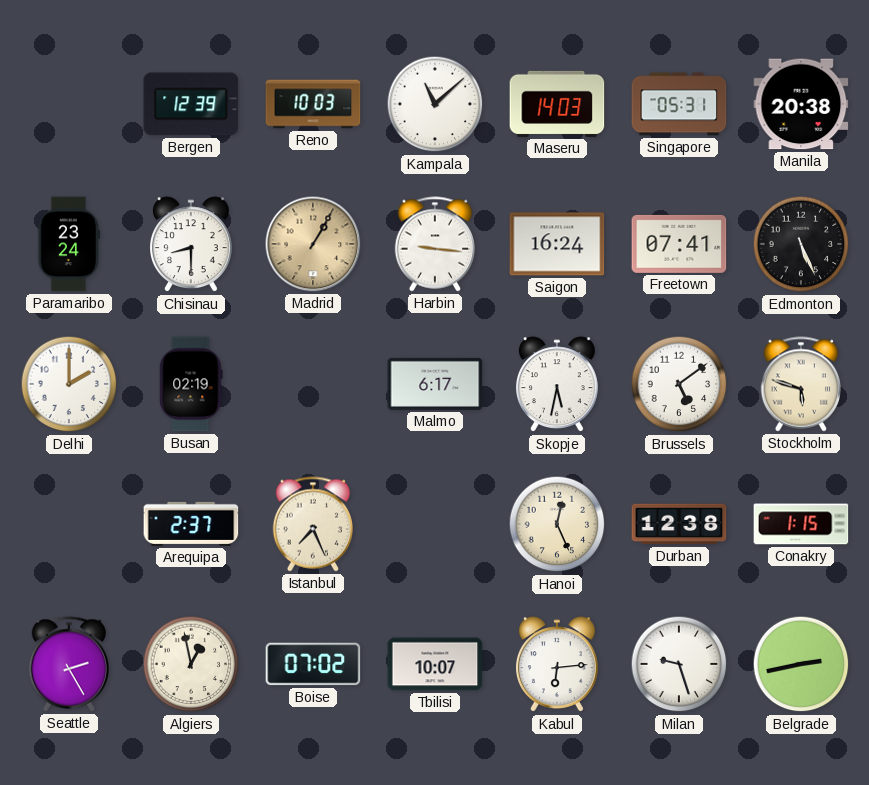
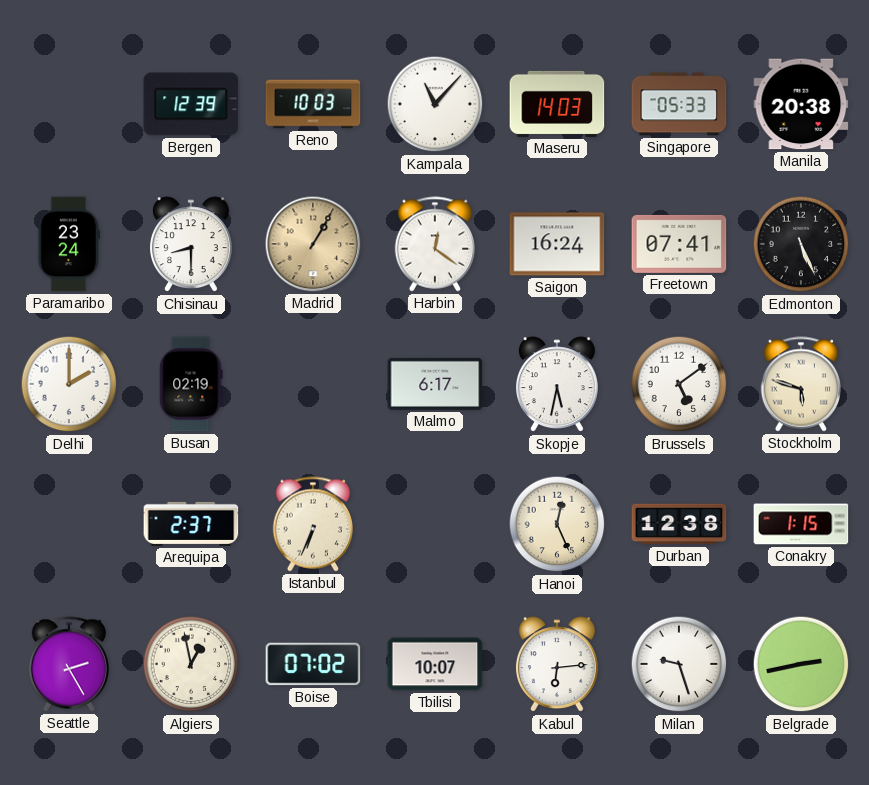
Kampala: 11:08 -> 11:07
Singapore: 05:31 -> 05:33
Harbin: 9:16 -> 12:21
Istanbul: 7:26 -> 6:34
